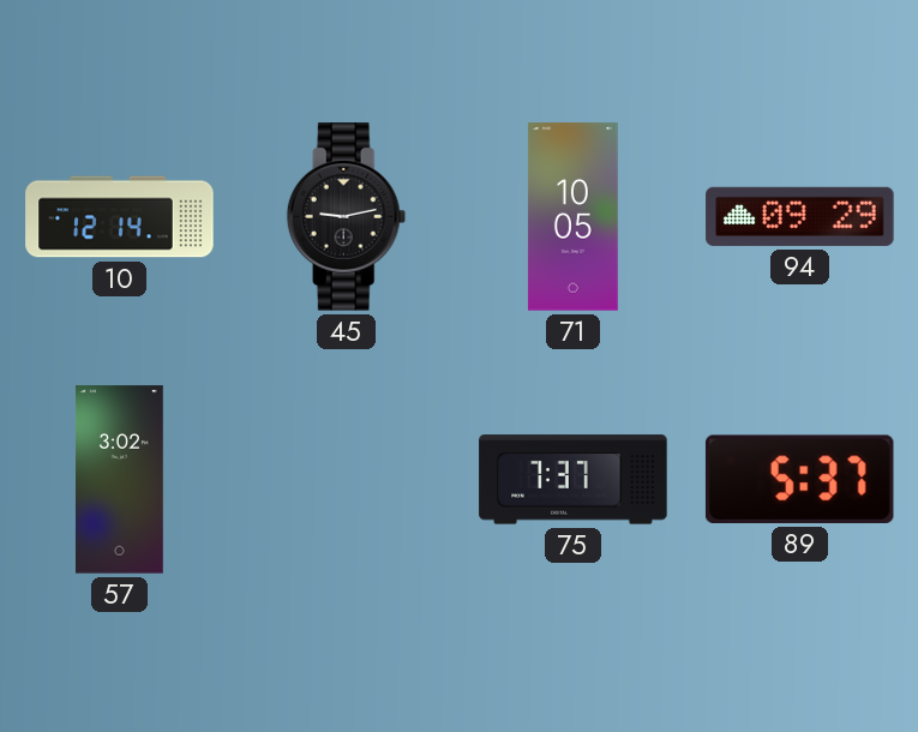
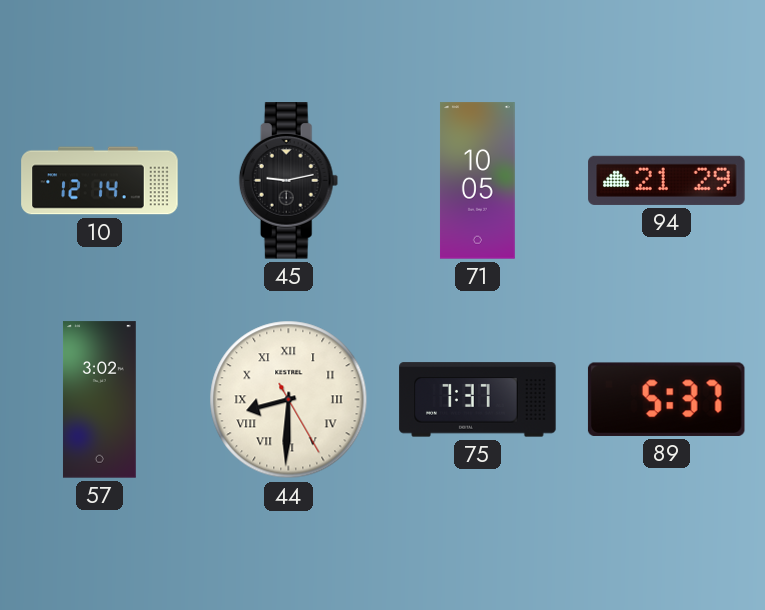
94: 09:29 -> 21:29
44: none -> 8:30
